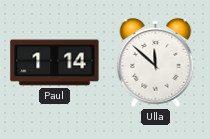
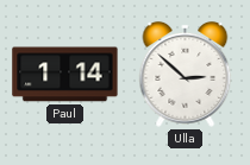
Ulla: 11:52 -> 2:52
